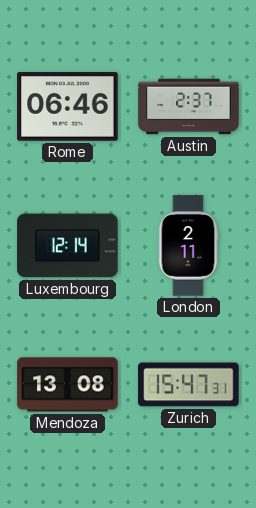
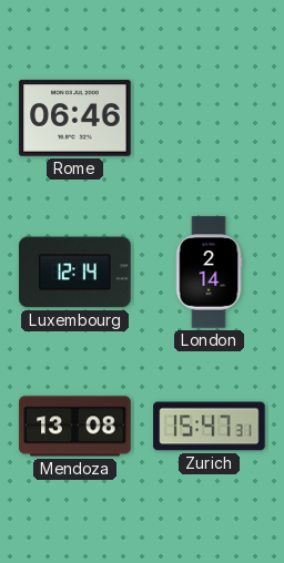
Austin: 2:37 -> none
London: 2:11 -> 2:14
